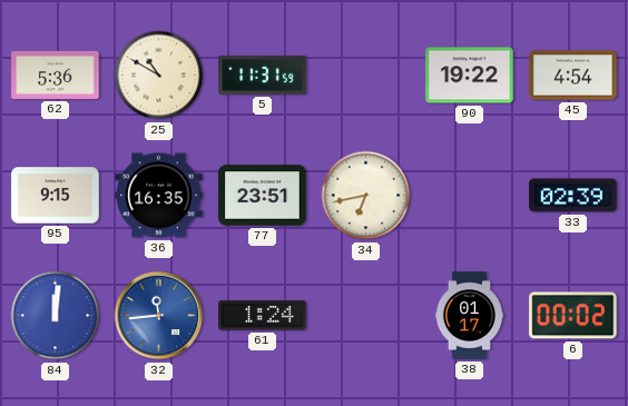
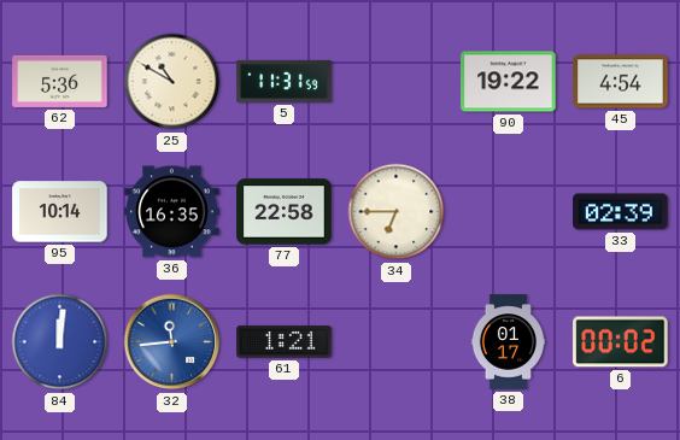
95: 9:15 -> 10:14
77: 23:51 -> 22:58
34: 6:43 -> 6:45
61: 1:24 -> 1:21
